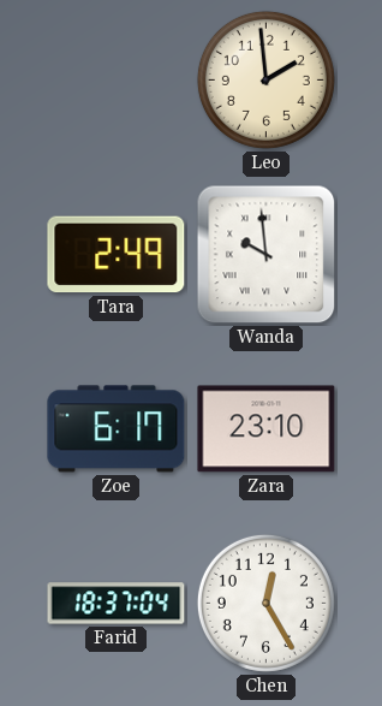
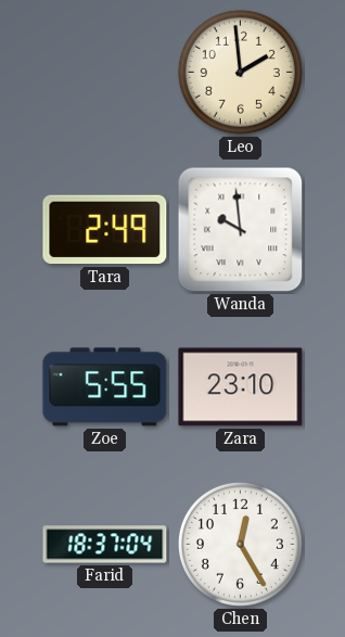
Zoe: 6:17 -> 5:55
